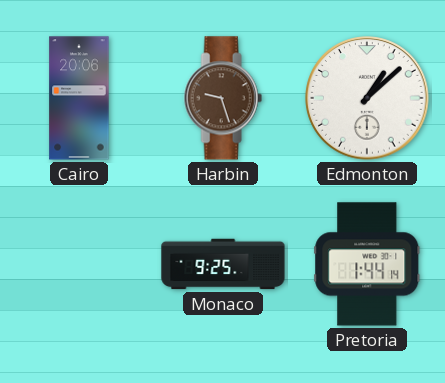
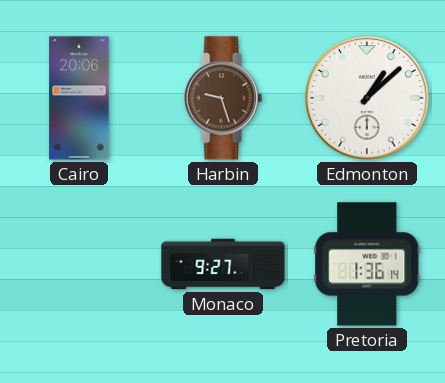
Monaco: 9:25 -> 9:27
Pretoria: 1:44 -> 1:36
